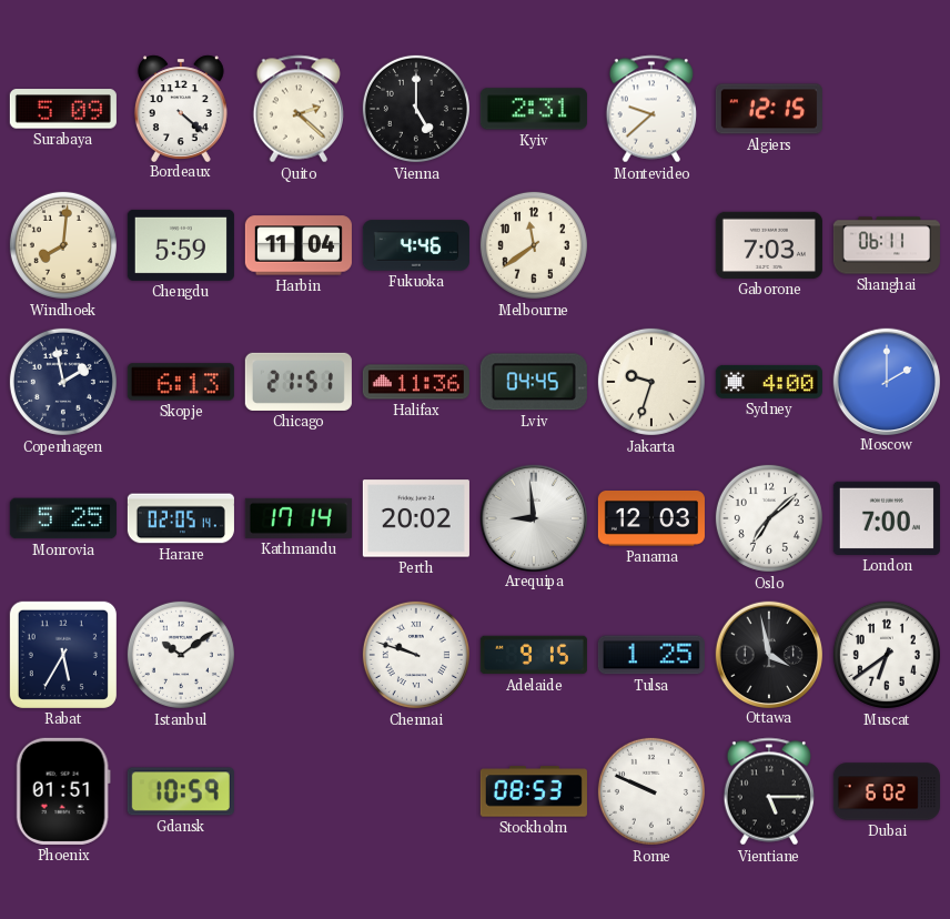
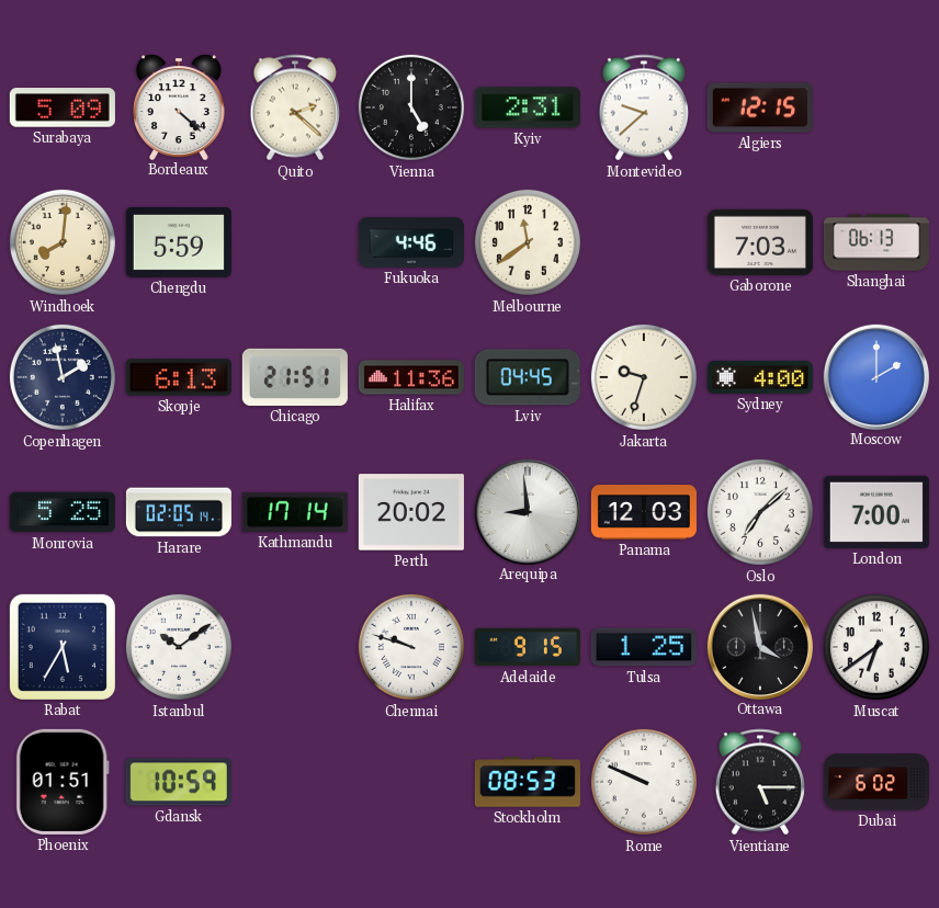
Harbin: 11:04 -> none
Shanghai: 06:11 -> 06:13
